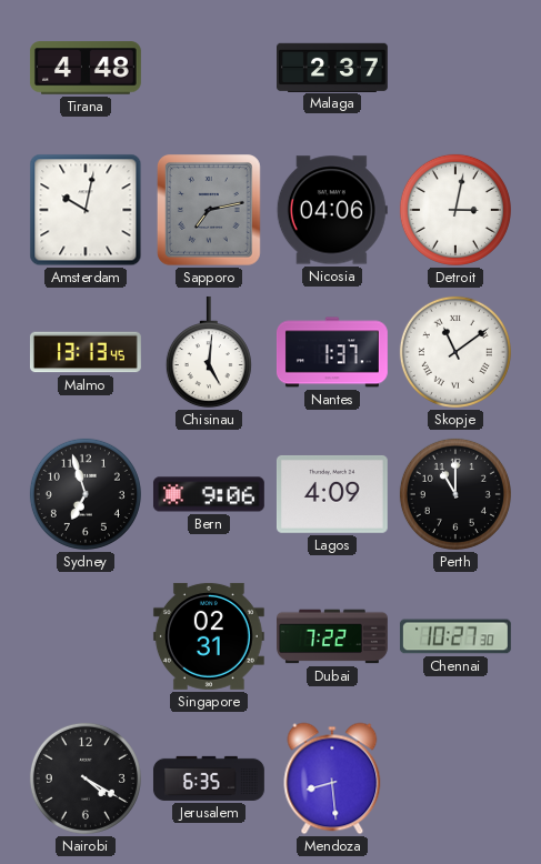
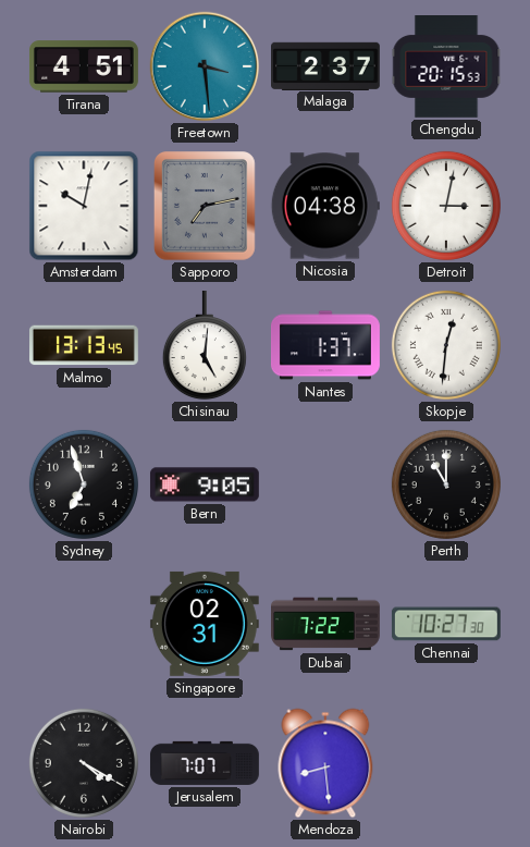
Tirana: 4:48 -> 4:51
Freetown: none -> 3:29
Chengdu: none -> 20:15
Nicosia: 04:06 -> 04:38
Skopje: 11:09 -> 12:31
Bern: 9:06 -> 9:05
Lagos: 4:09 -> none
Jerusalem: 6:35 -> 7:07
